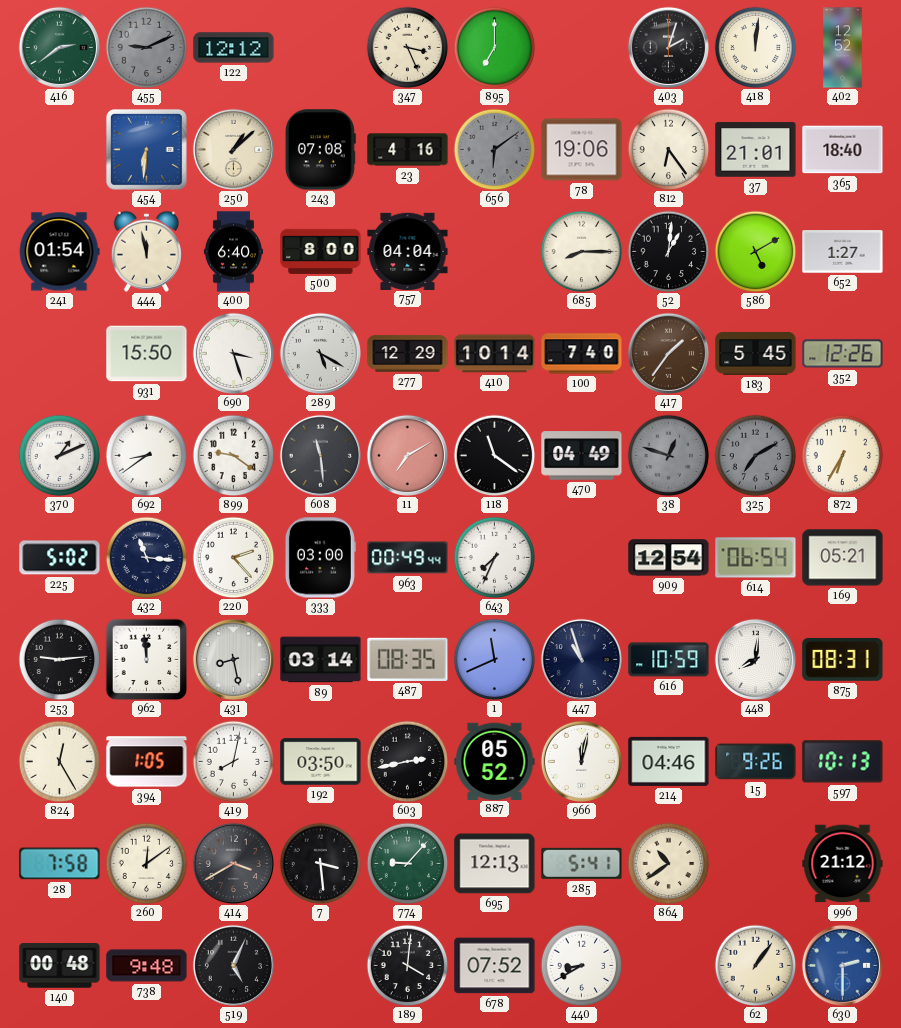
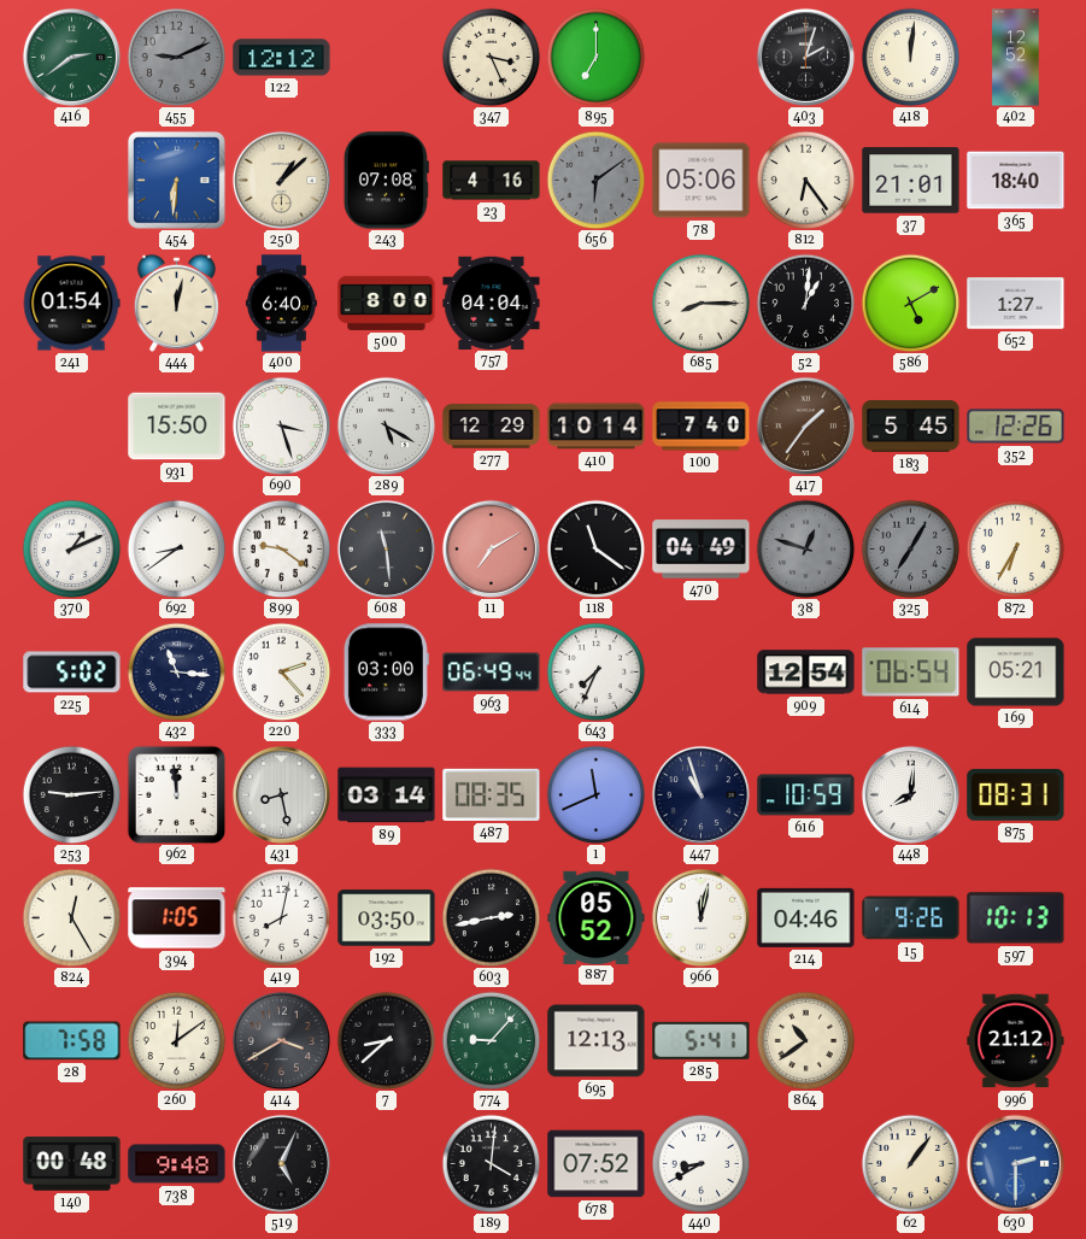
78: 19:06 -> 05:06
444: 11:58 -> 12:02
325: 7:10 -> 7:05
963: 00:49 -> 06:49
7: 3:29 -> 8:38
